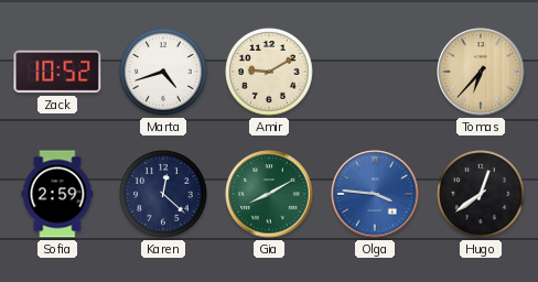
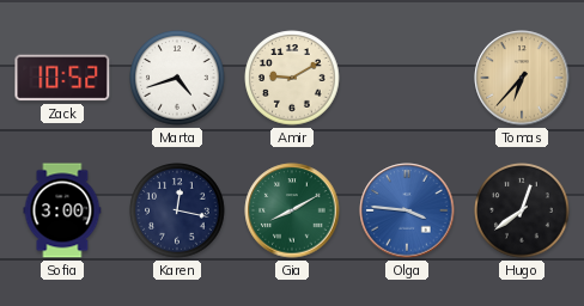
Sofia: 2:59 -> 3:00
Karen: 12:22 -> 12:17
